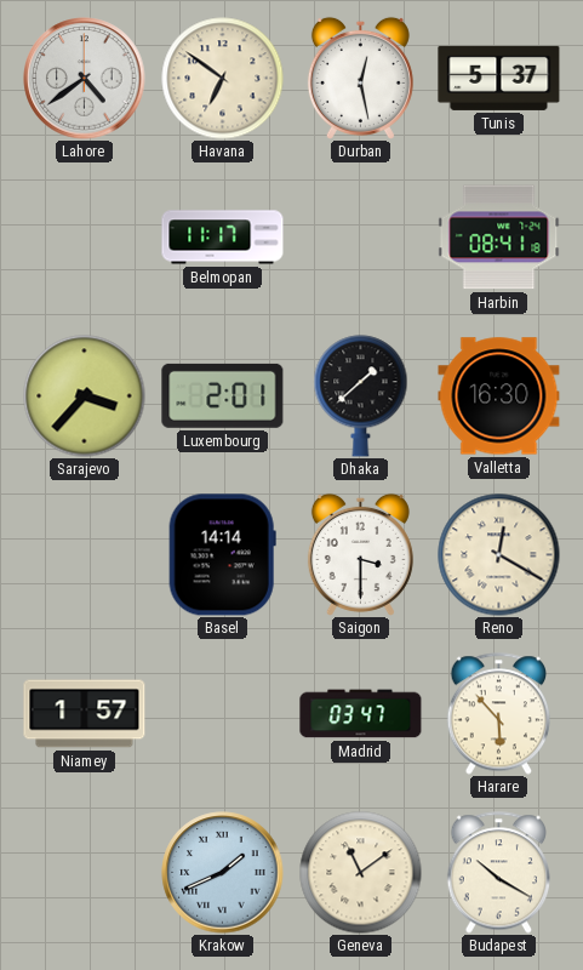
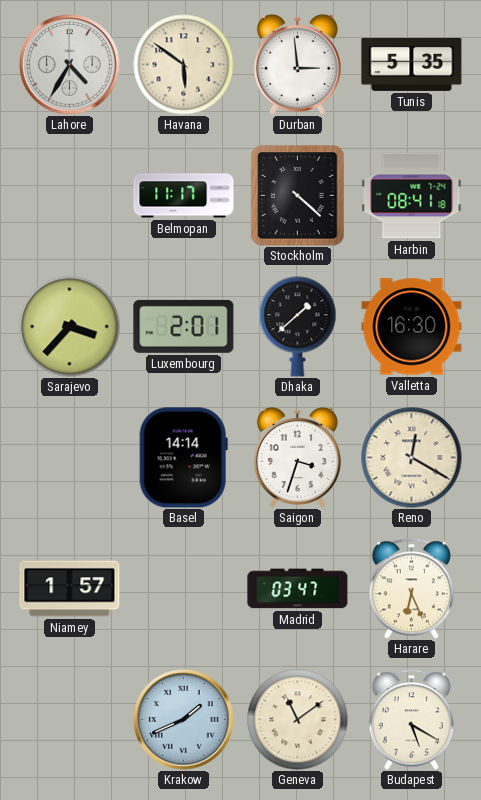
Lahore: 4:39 -> 4:35
Havana: 6:51 -> 5:51
Durban: 12:28 -> 2:59
Tunis: 5:37 -> 5:35
Stockholm: none -> 4:22
Saigon: 3:30 -> 3:33
Harare: 5:53 -> 6:26
Budapest: 10:20 -> 5:20
